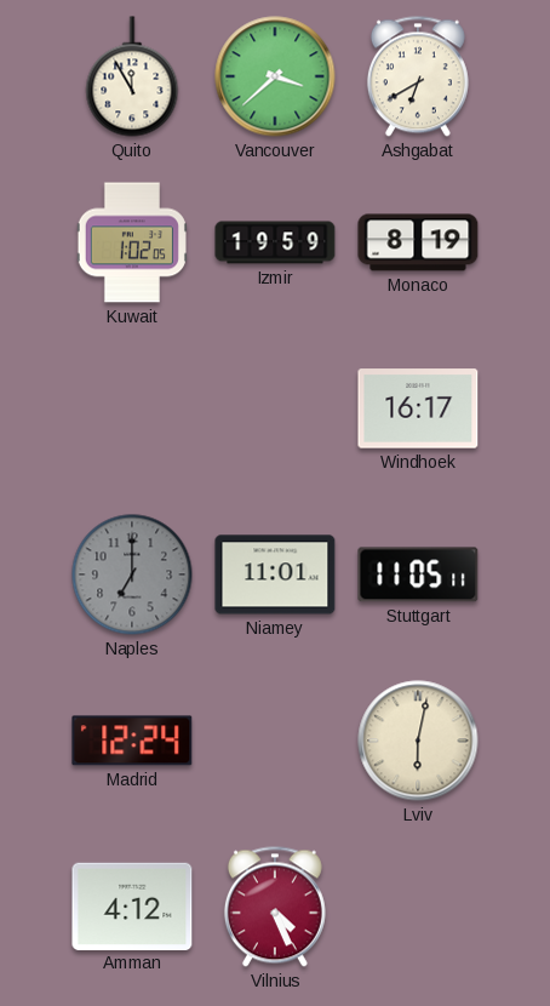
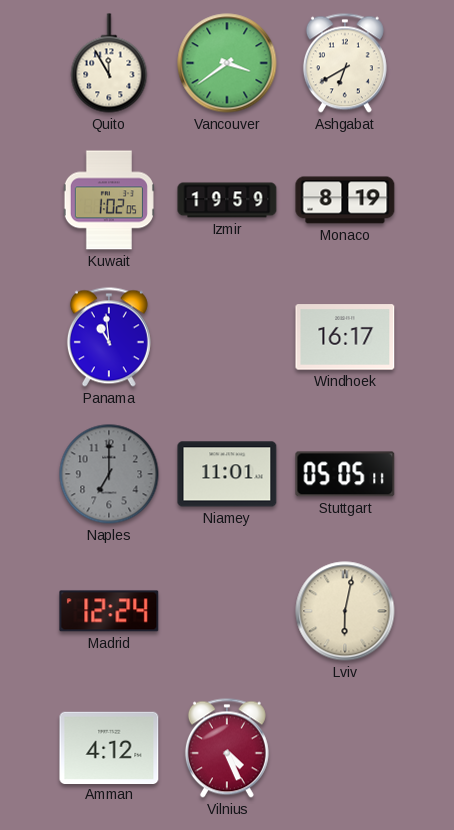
Vancouver: 3:38 -> 3:39
Panama: none -> 10:59
Stuttgart: 11:05 -> 05:05
